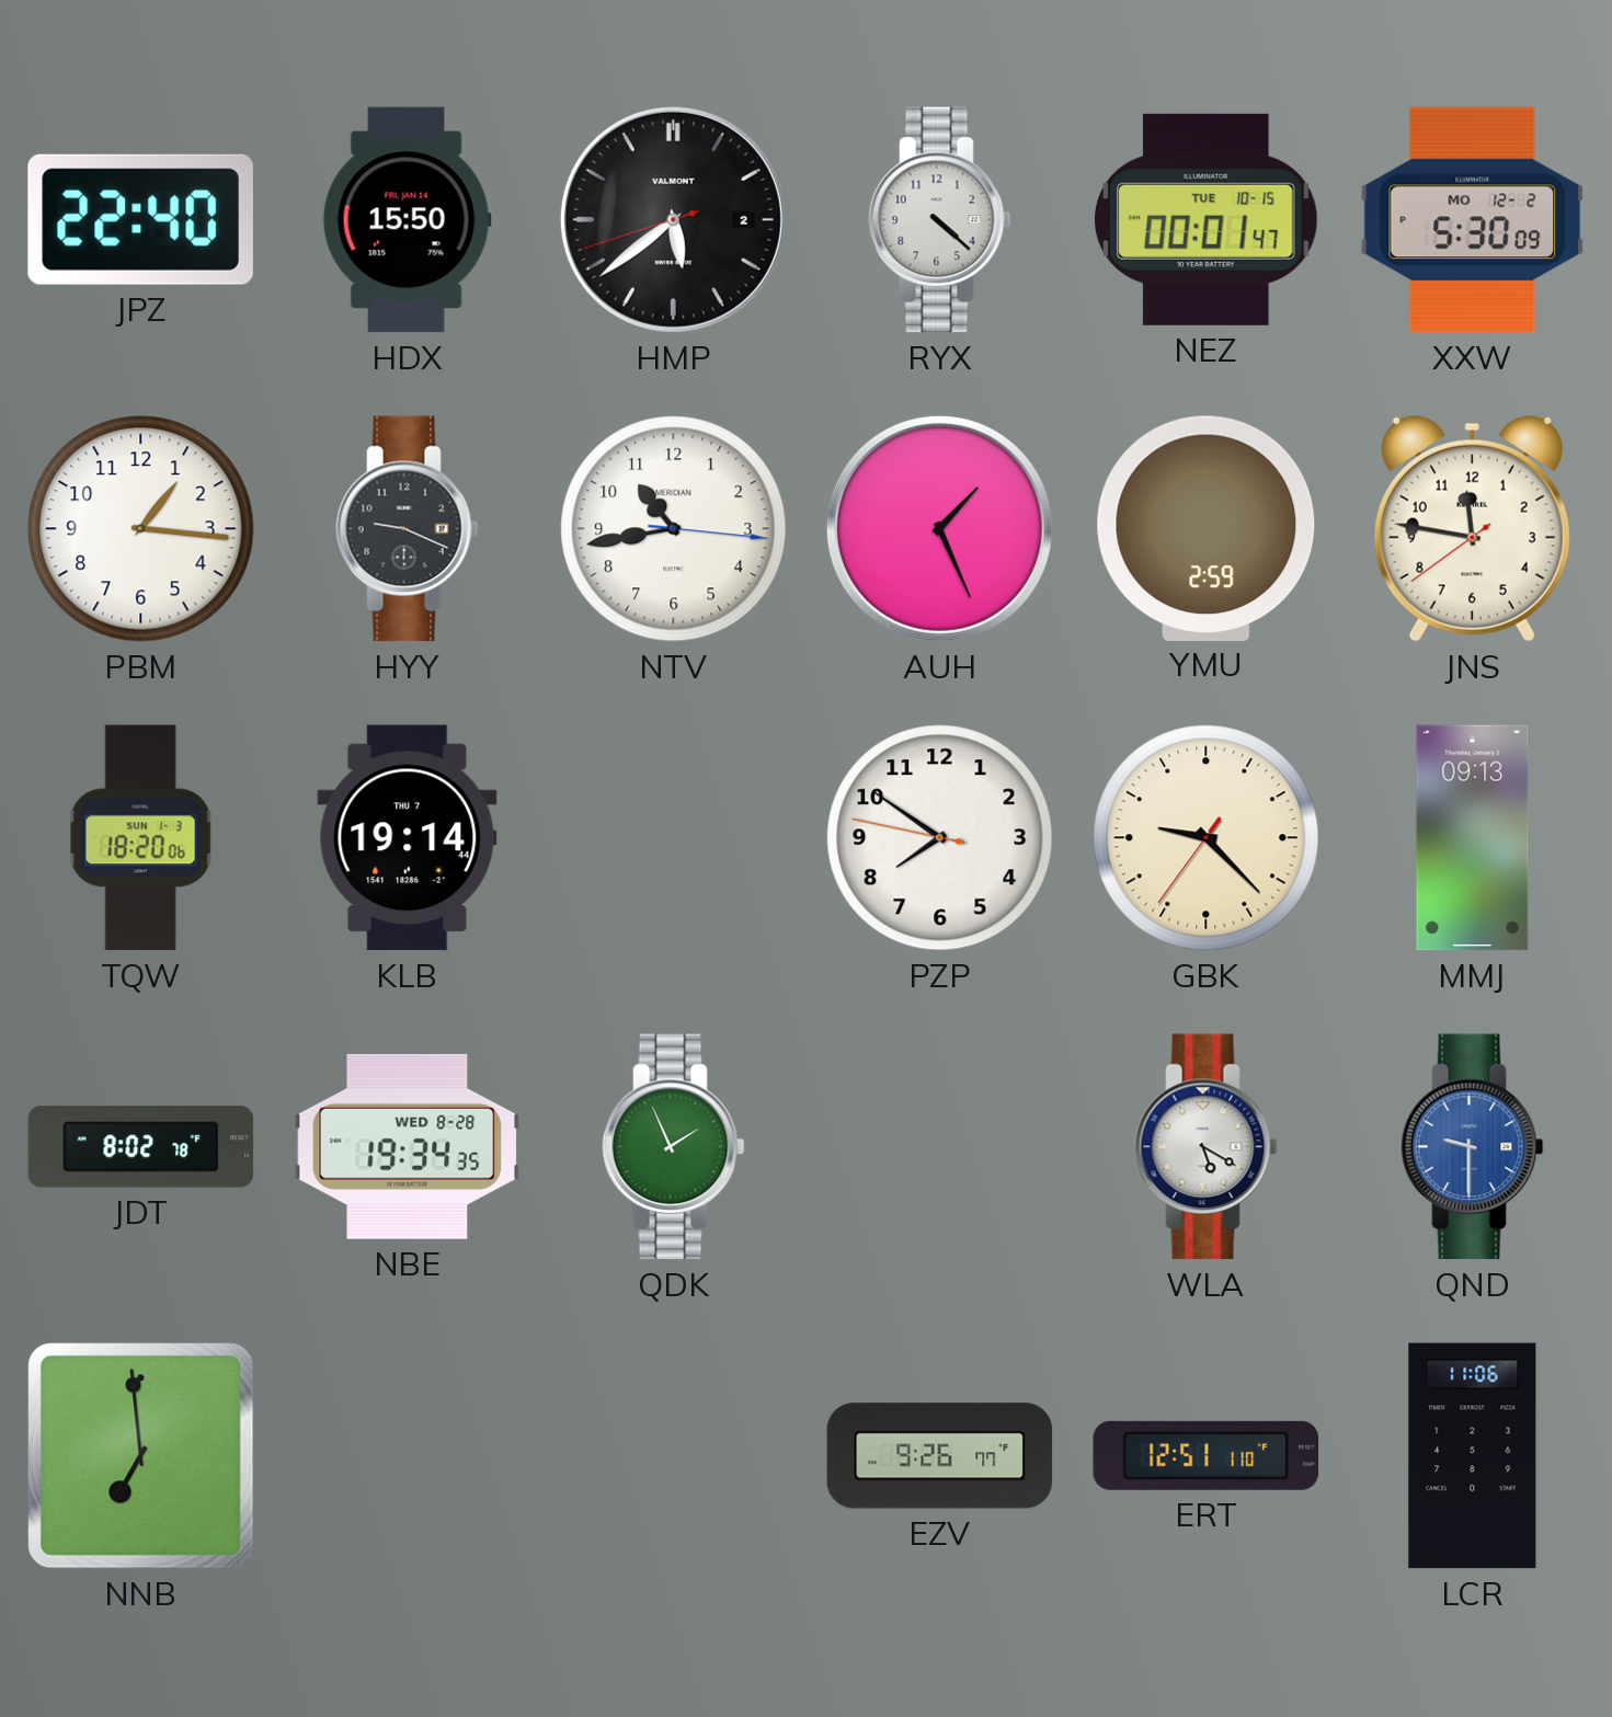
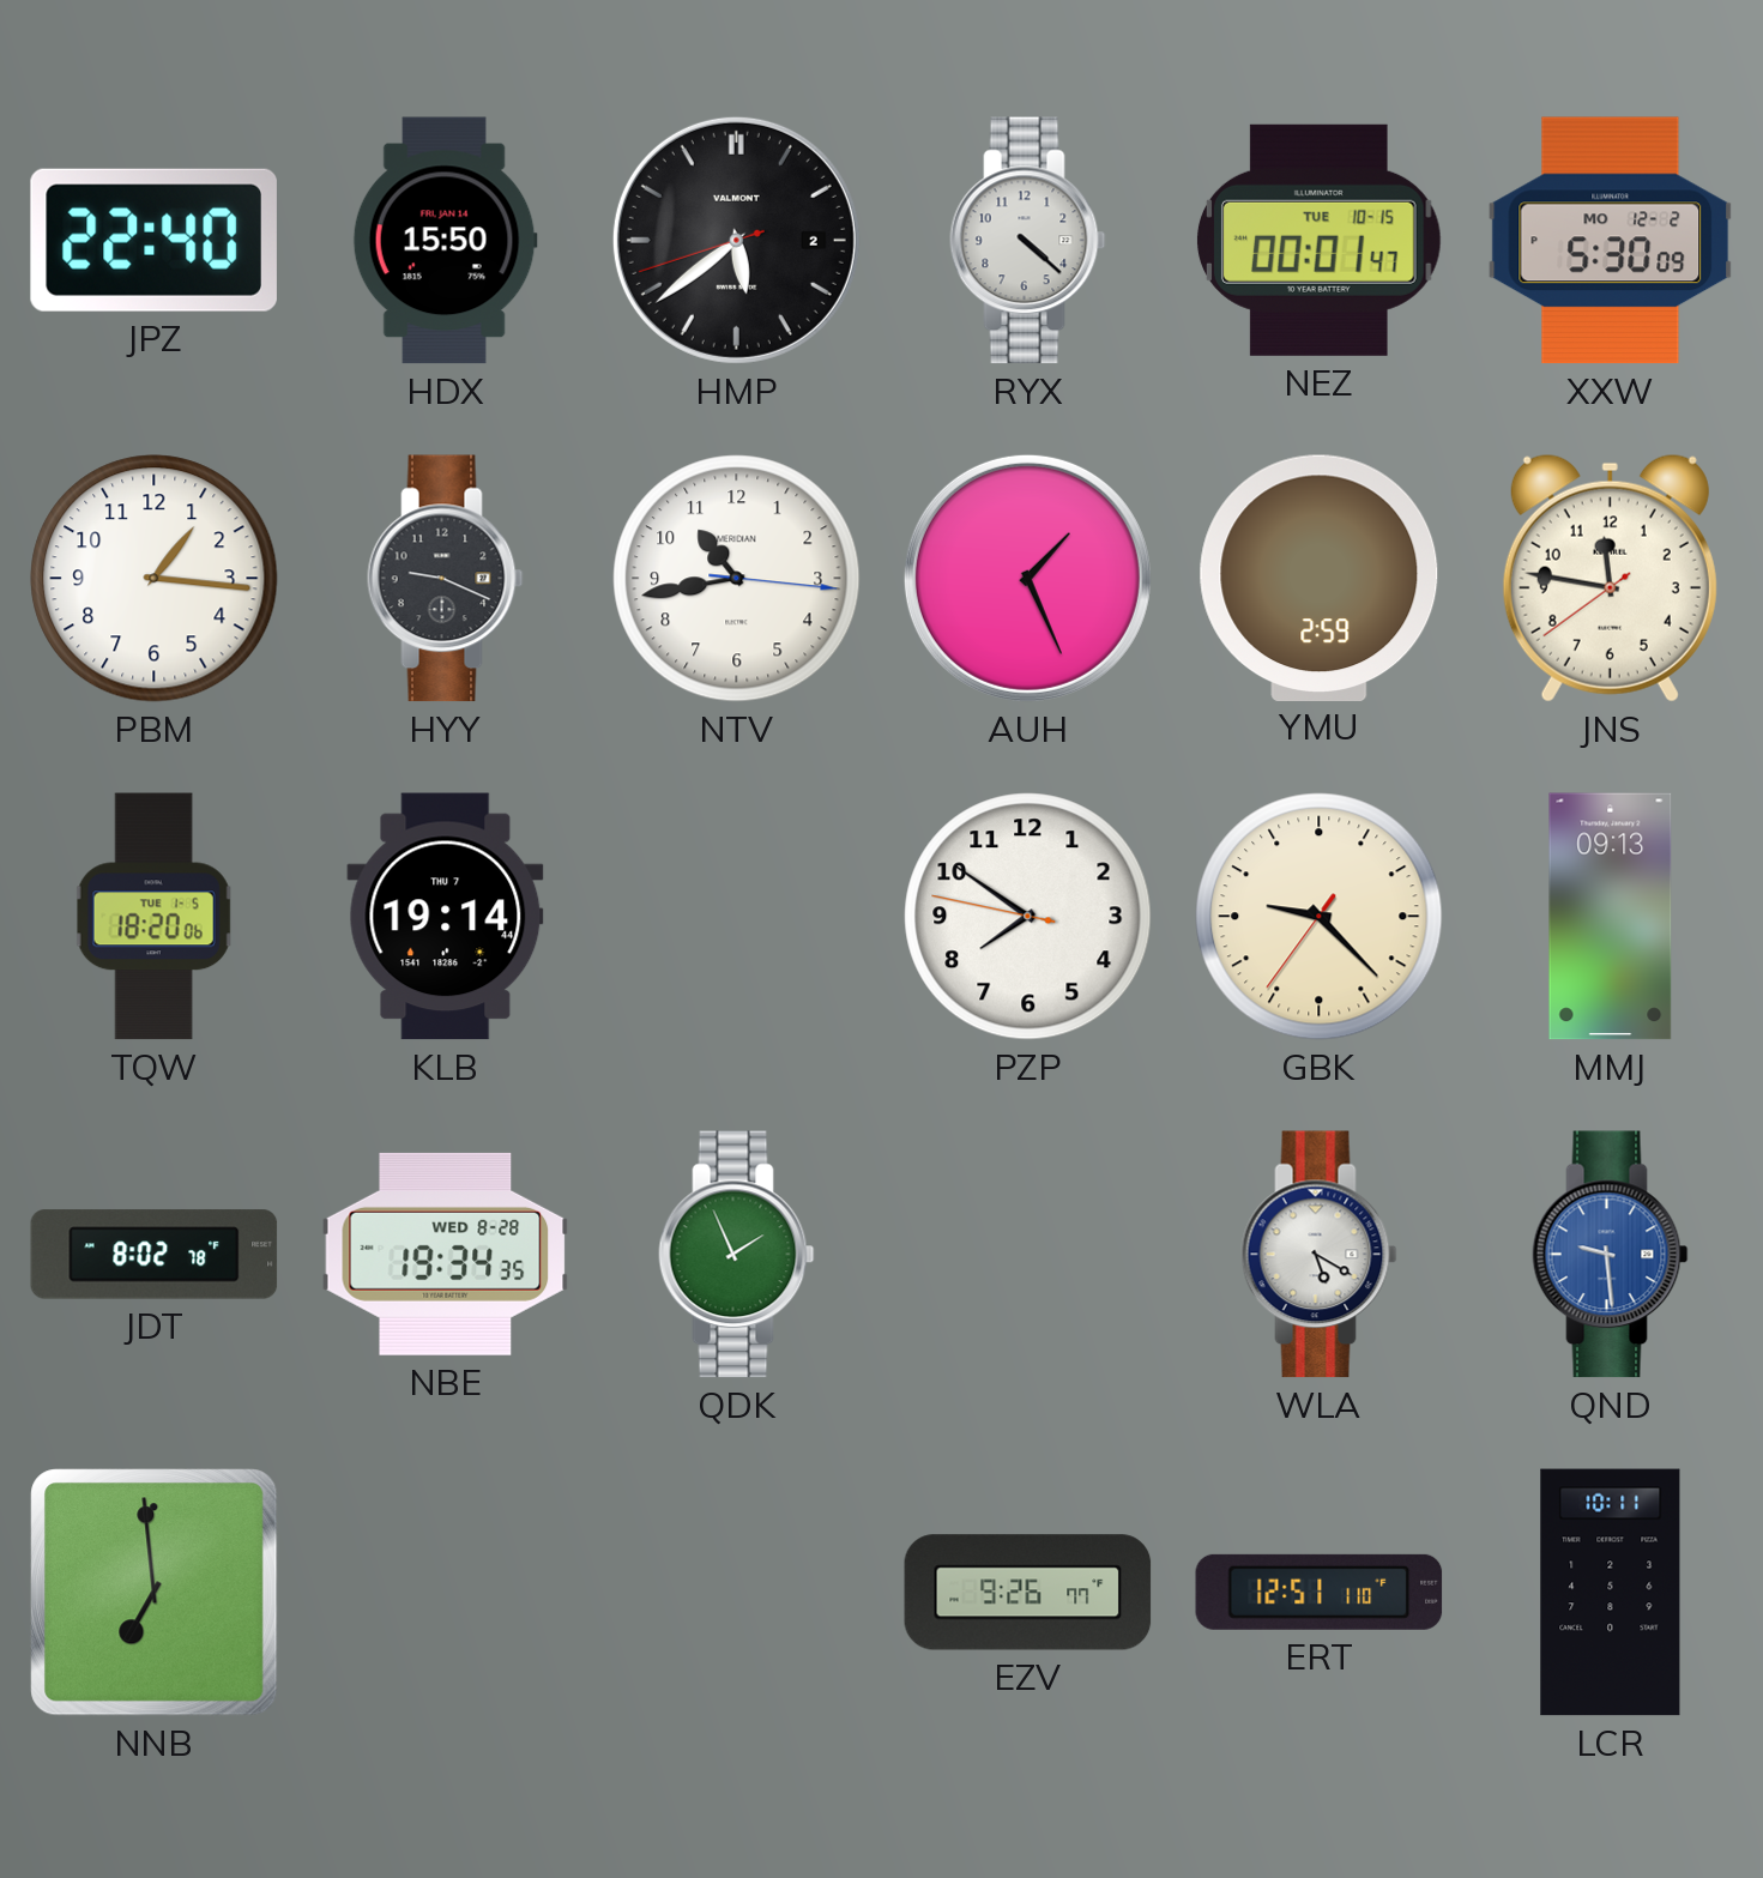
TQW date: SUN 1-3 -> TUE 1-5
QND: 9:30 -> 9:29
LCR: 11:06 -> 10:11
